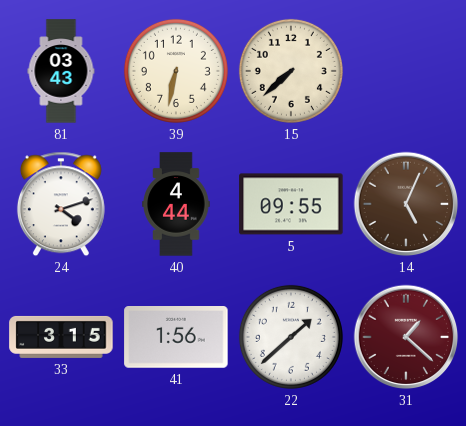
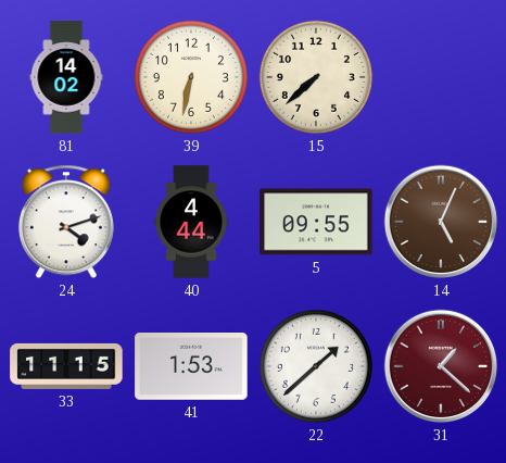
81: 03:43 -> 14:02
33: 3:15 -> 11:15
41: 1:56 -> 1:53
